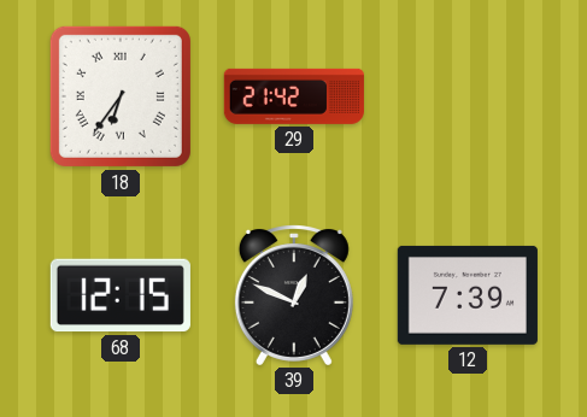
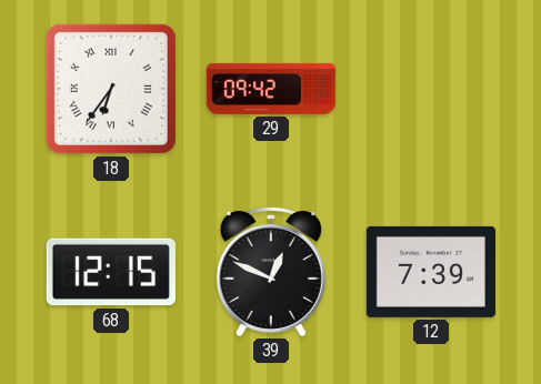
29: 21:42 -> 09:42
